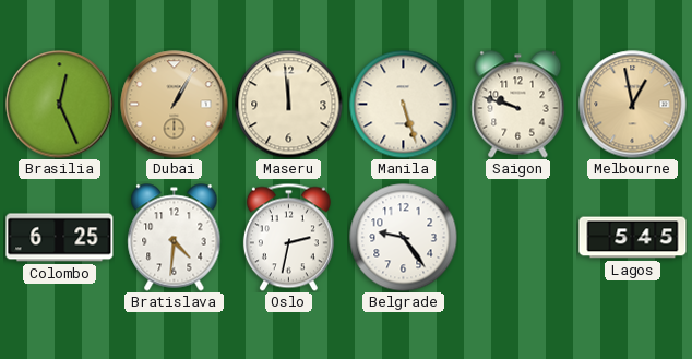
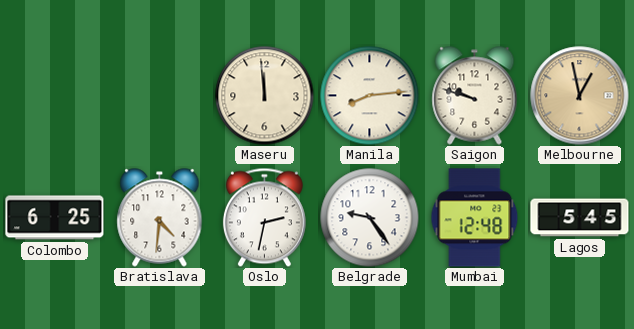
Brasilia: 12:26 -> none
Dubai: 1:05 -> none
Manila: 5:27 -> 8:14
Mumbai: none -> 12:48
